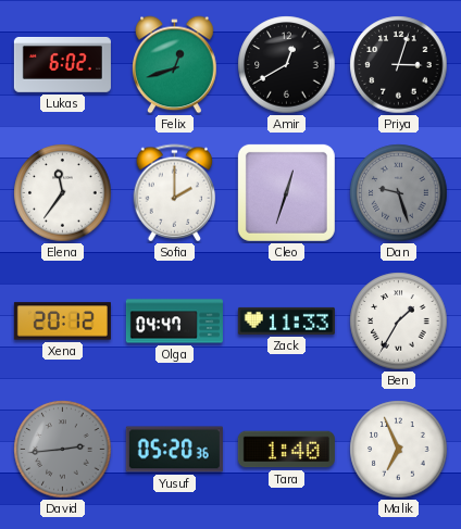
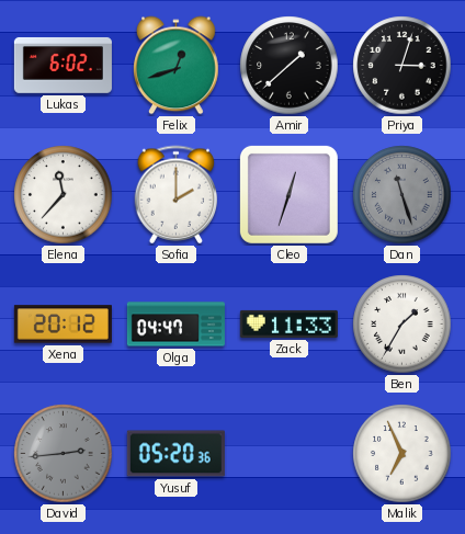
Amir: 12:40 -> 1:38
Elena: 11:36 -> 11:37
Dan: 9:27 -> 11:27
Tara: 1:40 -> none
